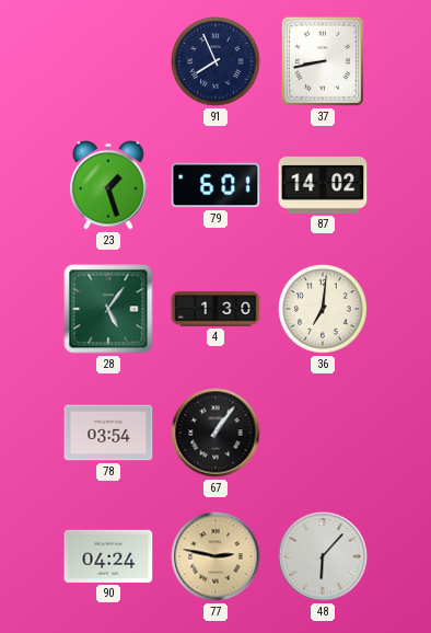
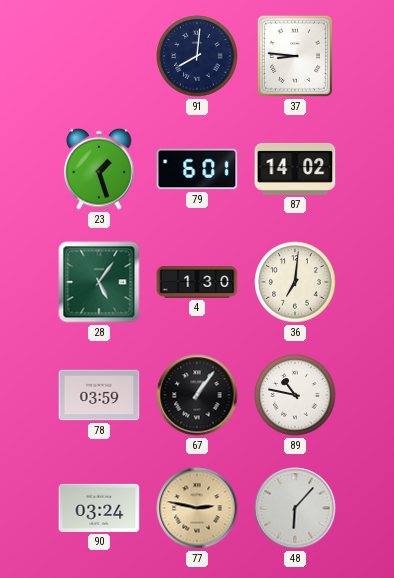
91: 7:56 -> 8:01
37: 8:43 -> 8:46
78: 03:54 -> 03:59
89: none -> 10:47
90: 04:24 -> 03:24
